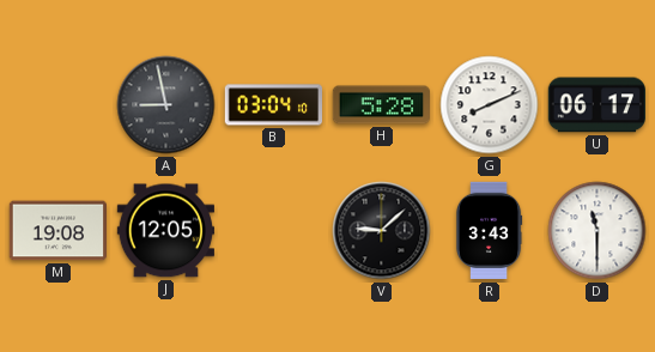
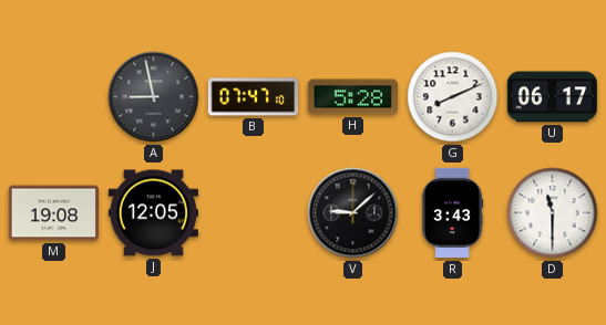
B: 03:04 -> 07:47
